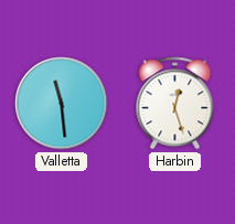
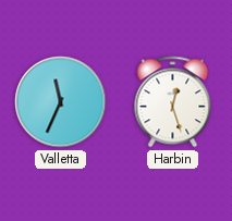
Valletta: 11:29 -> 11:34
